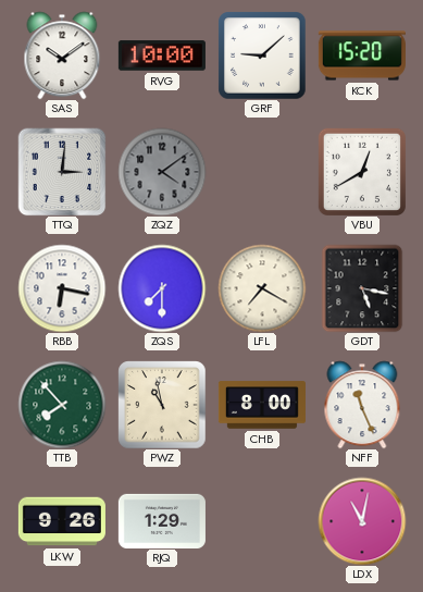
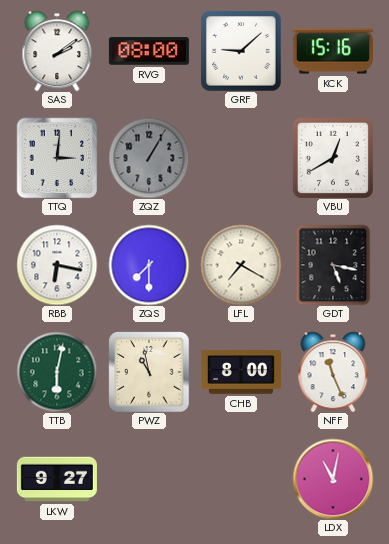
SAS: 10:09 -> 2:09
RVG: 10:00 -> 08:00
KCK: 15:20 -> 15:16
ZQZ: 4:09 -> 1:05
TTB: 7:53 -> 6:02
LKW: 9:26 -> 9:27
RJQ: 1:29 -> none
